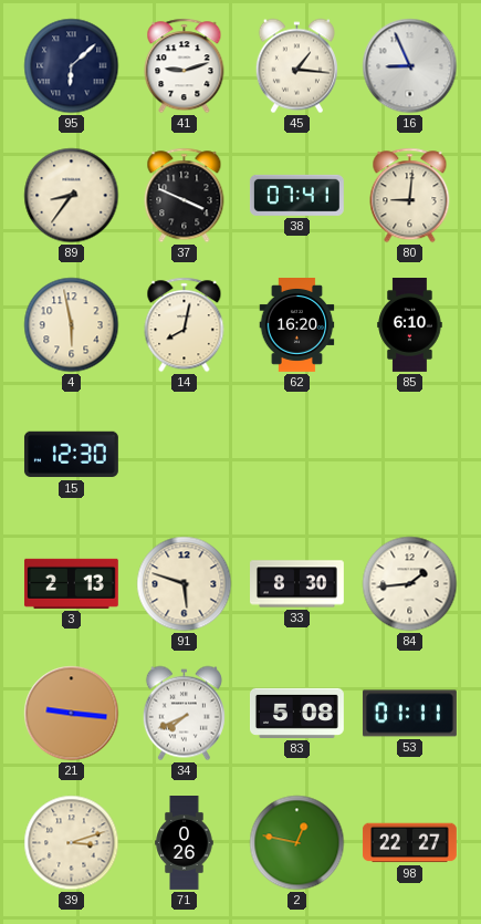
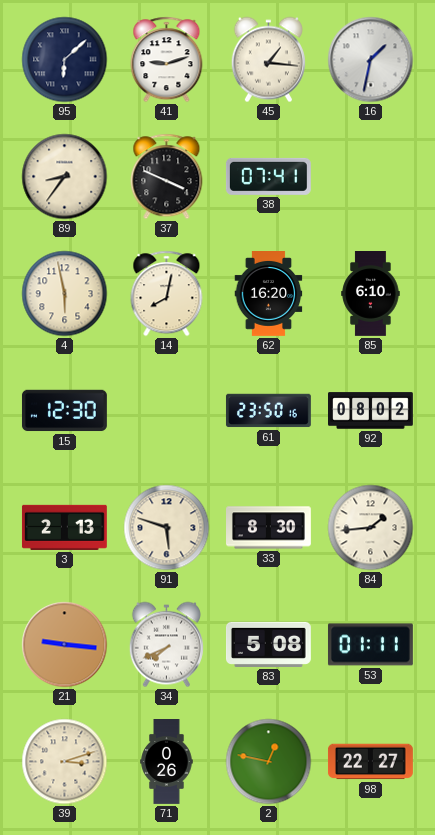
16: 8:56 -> 1:32
80: 9:01 -> none
61: none -> 23:50
92: none -> 08:02
